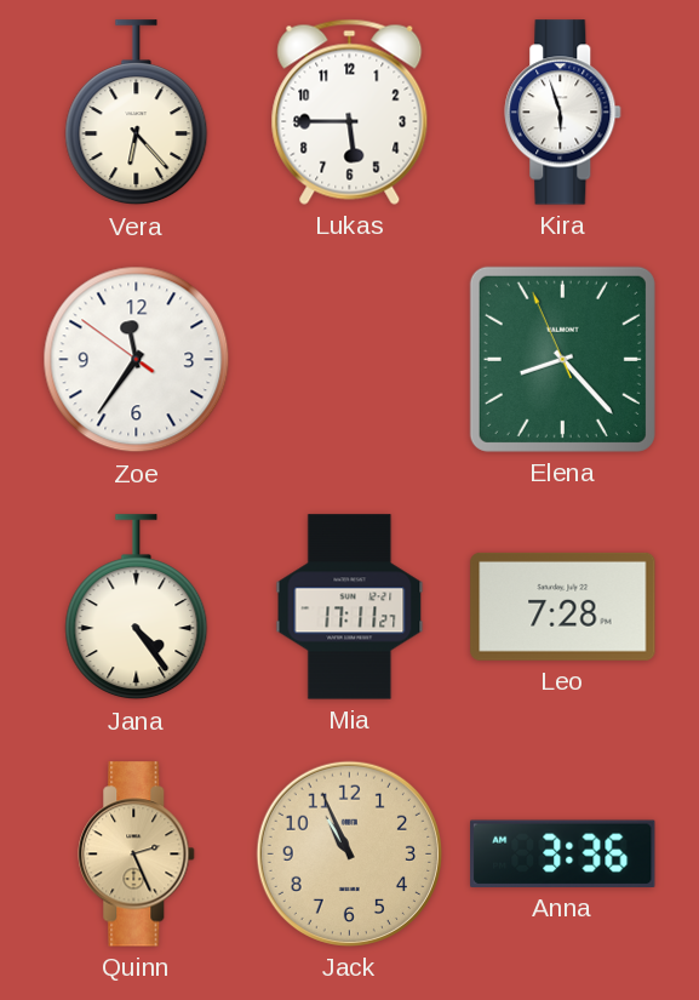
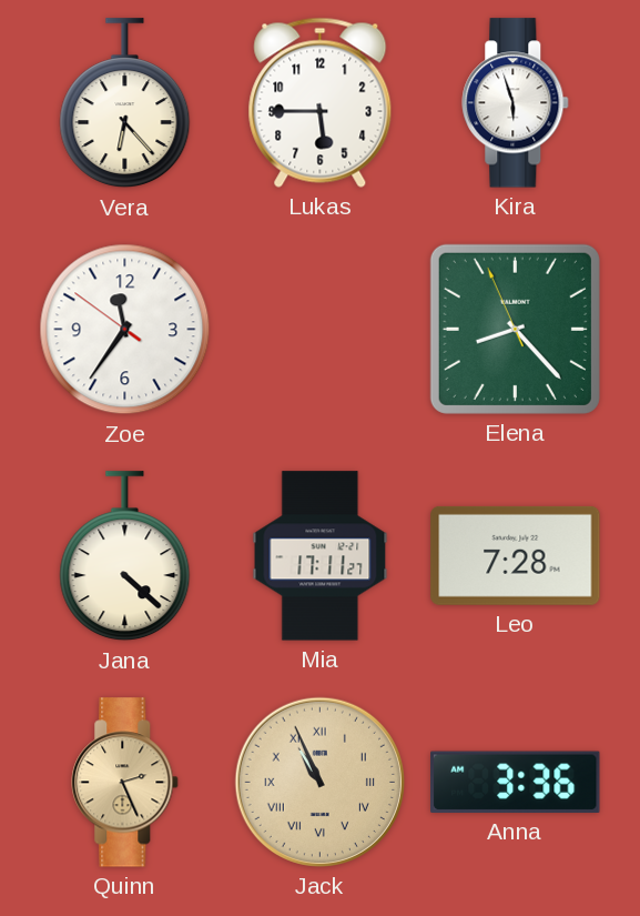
Jana: 4:24 -> 4:22
Jack numerals: Arabic -> Roman
